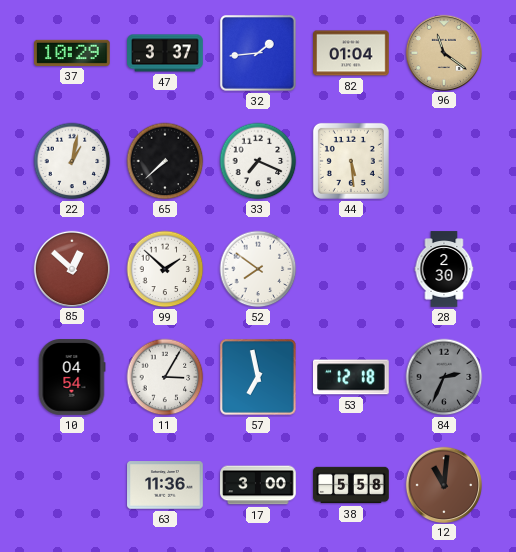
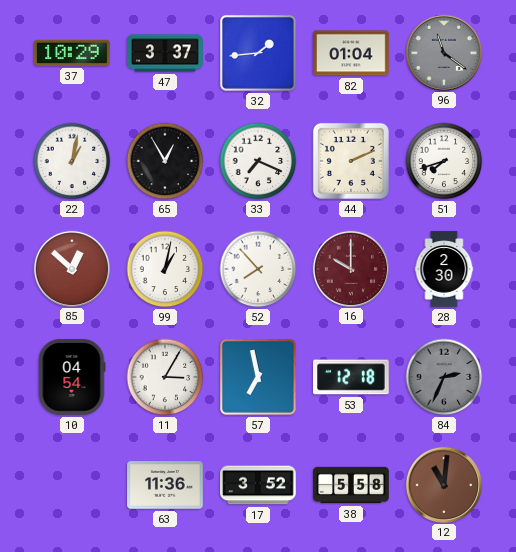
96 dial: champagne -> grey
65: 7:38 -> 12:55
44: 5:29 -> 2:11
51: none -> 7:42
99: 1:52 -> 1:02
52: 7:51 -> 7:53
16: none -> 10:00
17: 3:00 -> 3:52
